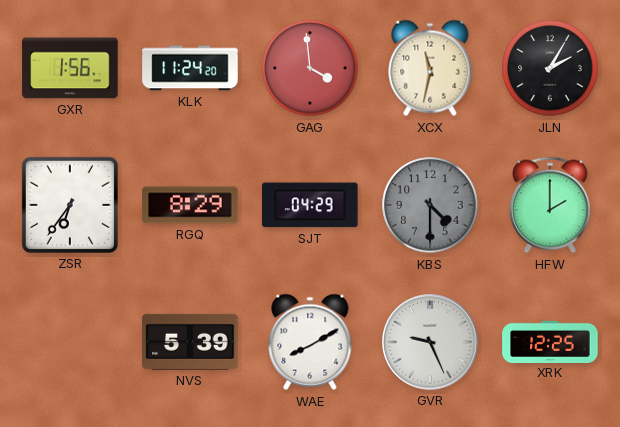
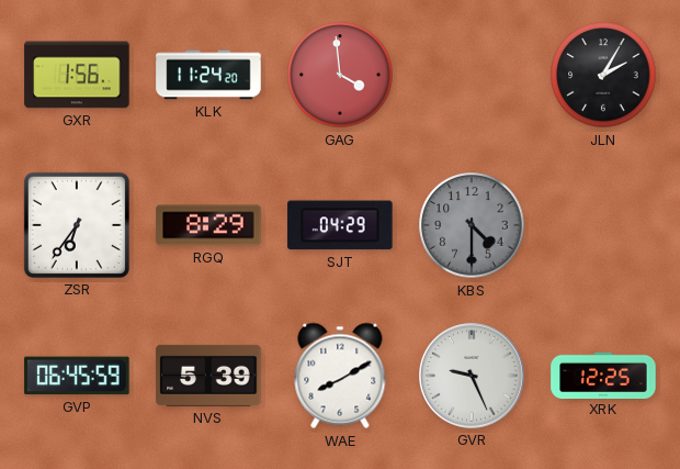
XCX: 11:32 -> none
HFW: 2:00 -> none
GVP: none -> 06:45
